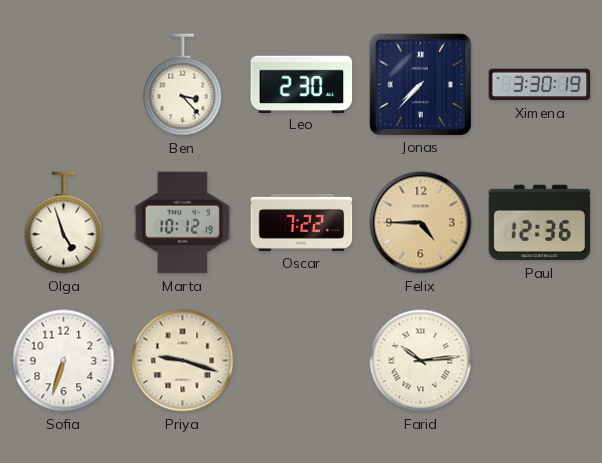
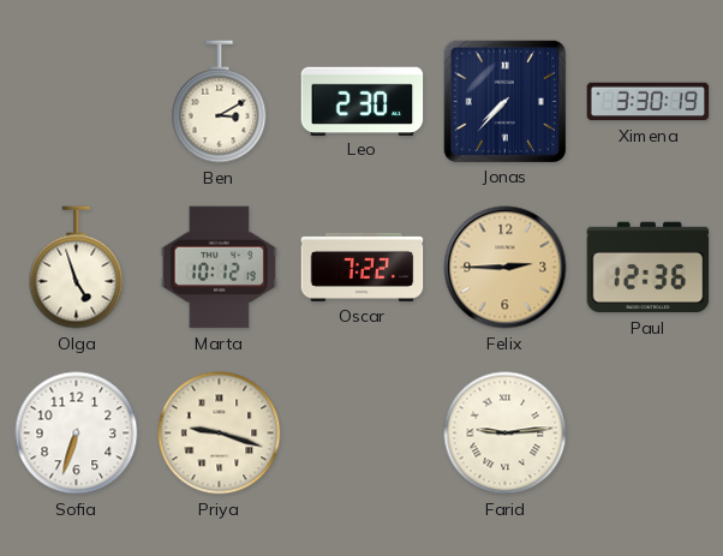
Ben: 3:23 -> 3:10
Felix: 4:45 -> 2:45
Farid: 10:14 -> 9:14
